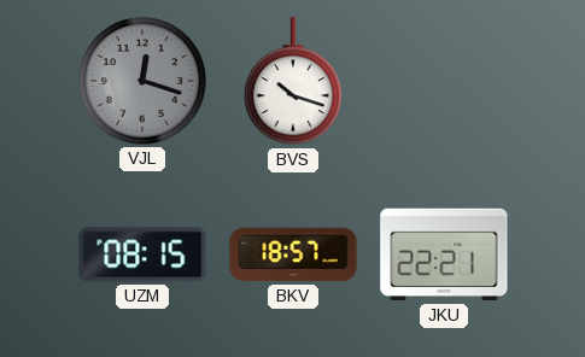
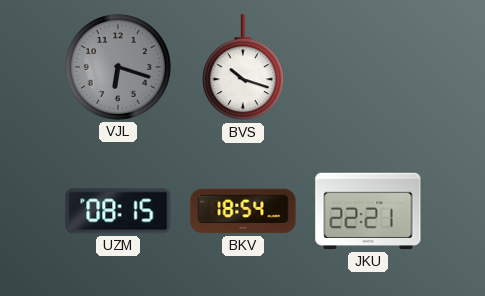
VJL: 12:18 -> 6:18
BKV: 18:57 -> 18:54
